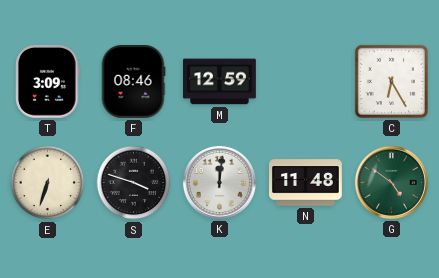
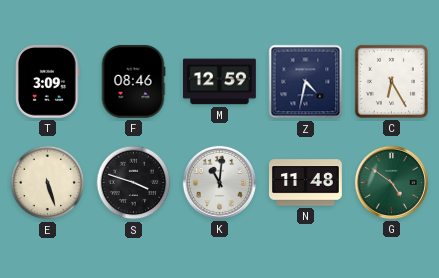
Z: none -> 4:32
E: 6:33 -> 5:27
K: 12:01 -> 11:01
